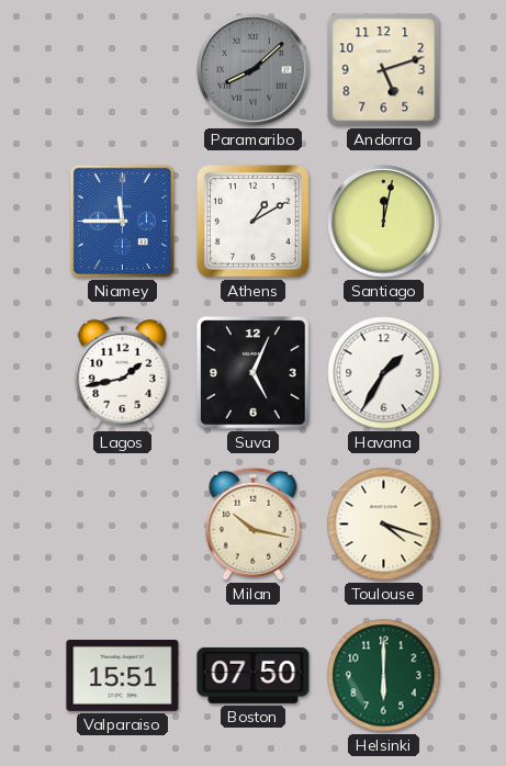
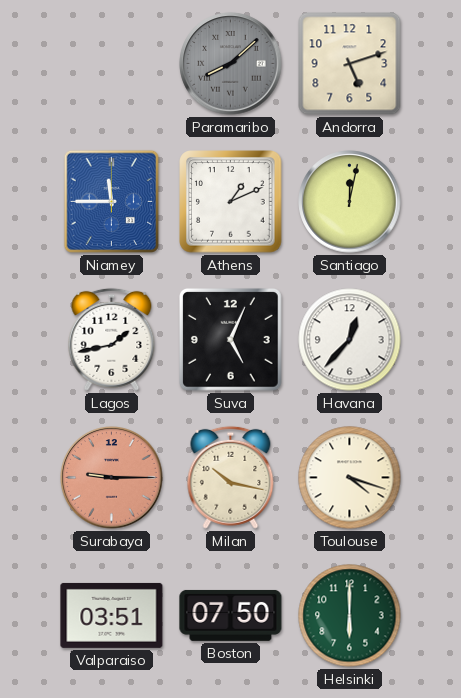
Athens: 1:10 -> 1:11
Havana: 1:35 -> 12:37
Surabaya: none -> 9:15
Valparaiso: 15:51 -> 03:51
